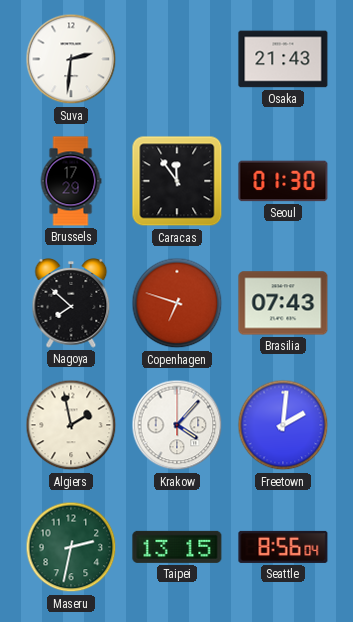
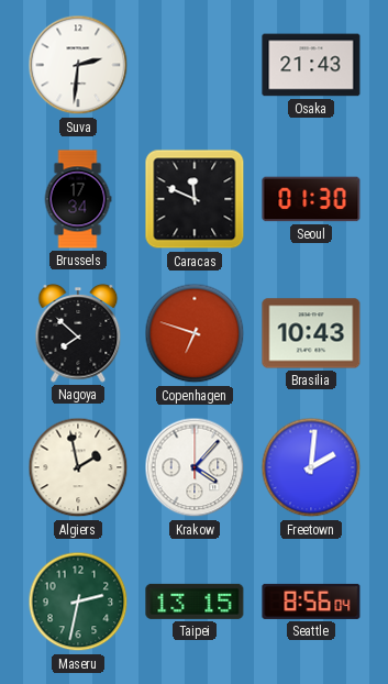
Brussels: 17:29 -> 17:34
Caracas: 11:54 -> 11:49
Brasilia: 07:43 -> 10:43
